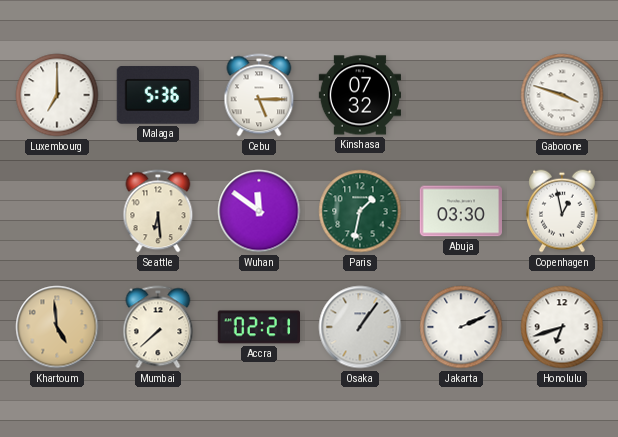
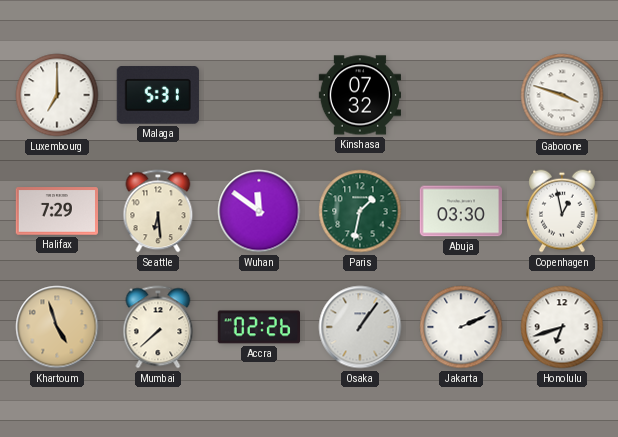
Malaga: 5:36 -> 5:31
Cebu: 5:15 -> none
Halifax: none -> 7:29
Khartoum: 4:59 -> 4:57
Accra: 02:21 -> 02:26
